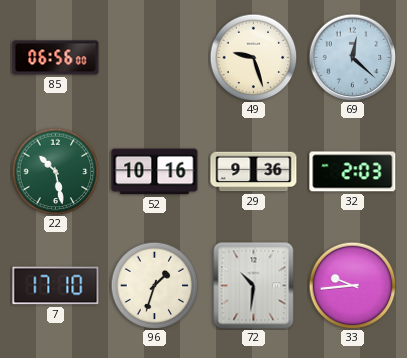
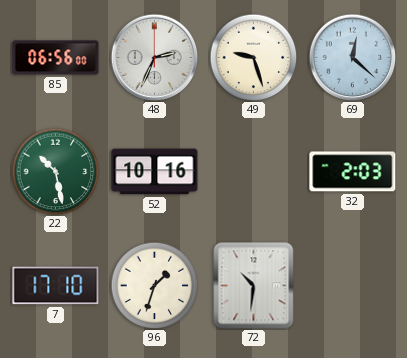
48: none -> 2:34
29: 9:36 -> none
33: 9:44 -> none
